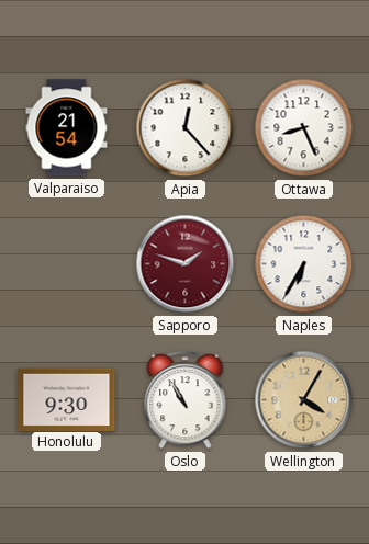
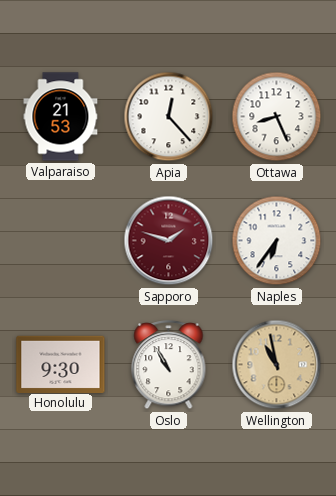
Valparaiso: 21:54 -> 21:53
Naples: 6:35 -> 6:36
Wellington: 4:05 -> 10:58
